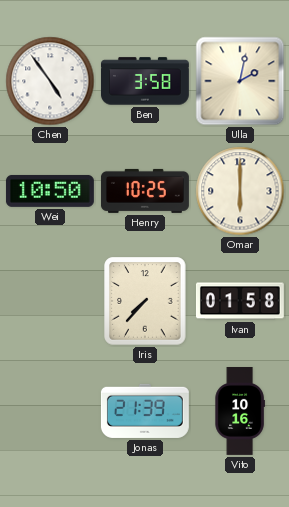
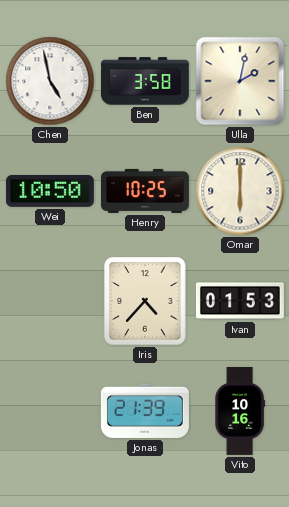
Chen: 4:54 -> 4:58
Iris: 7:37 -> 4:37
Ivan: 01:58 -> 01:53
